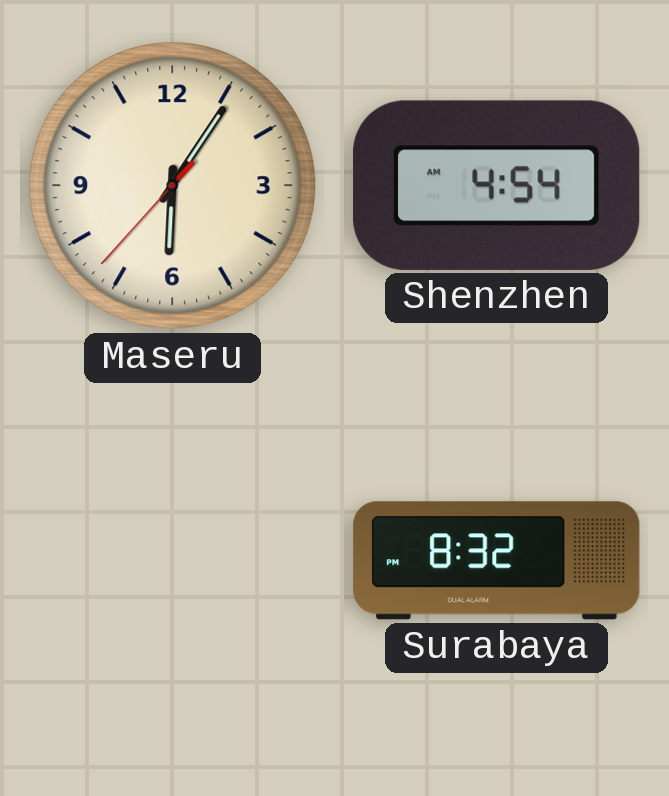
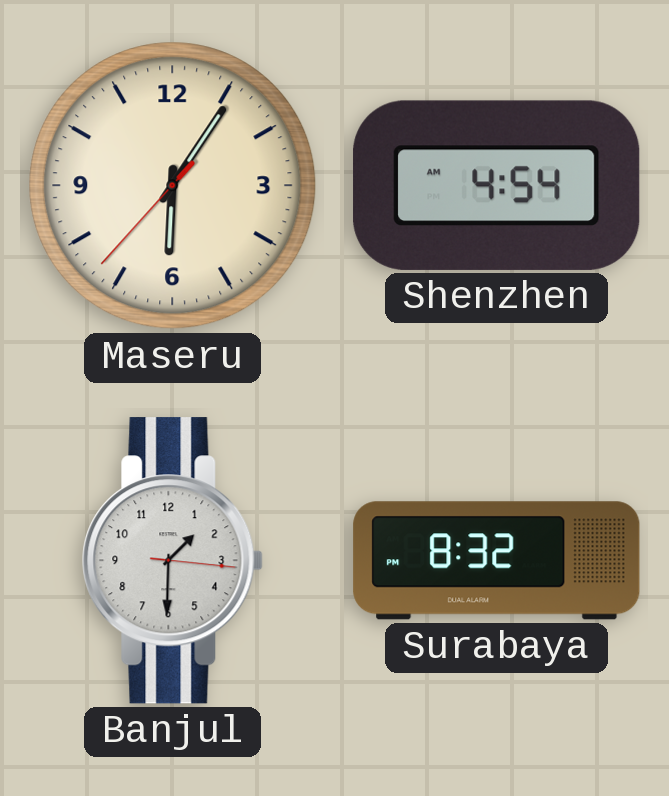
Banjul: none -> 1:30
